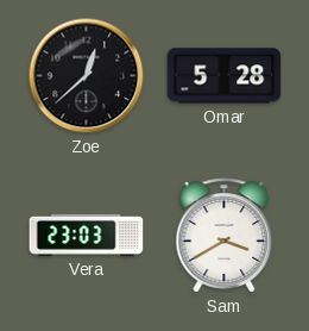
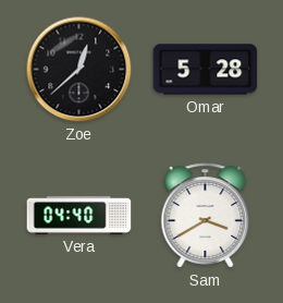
Vera: 23:03 -> 04:40
